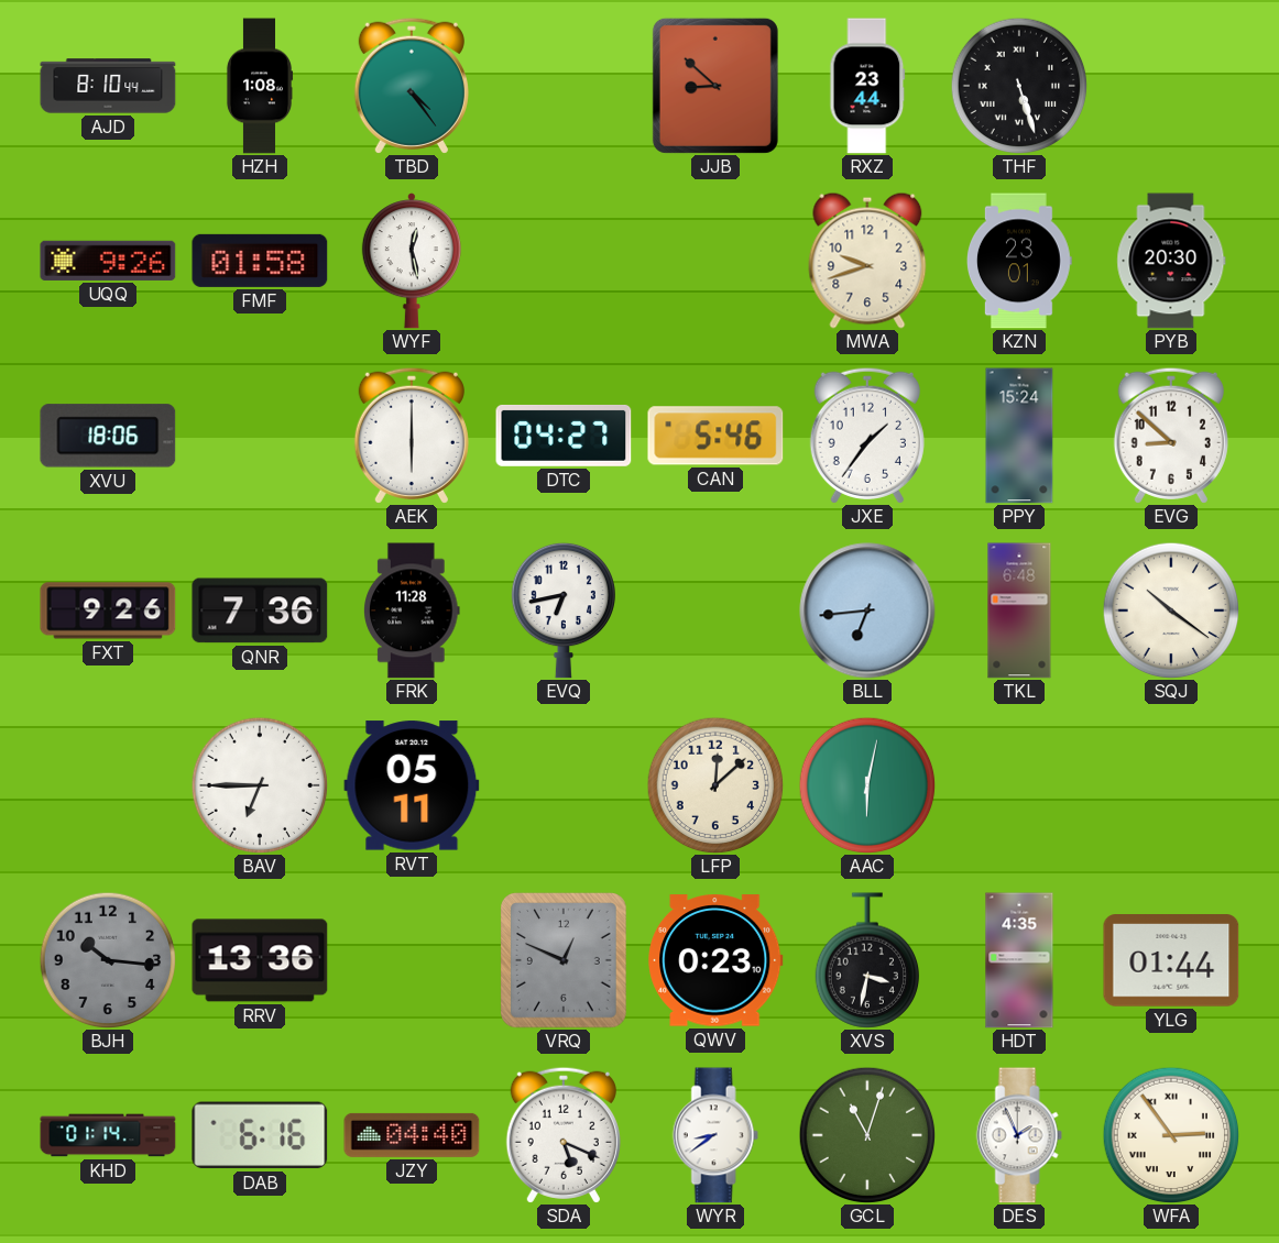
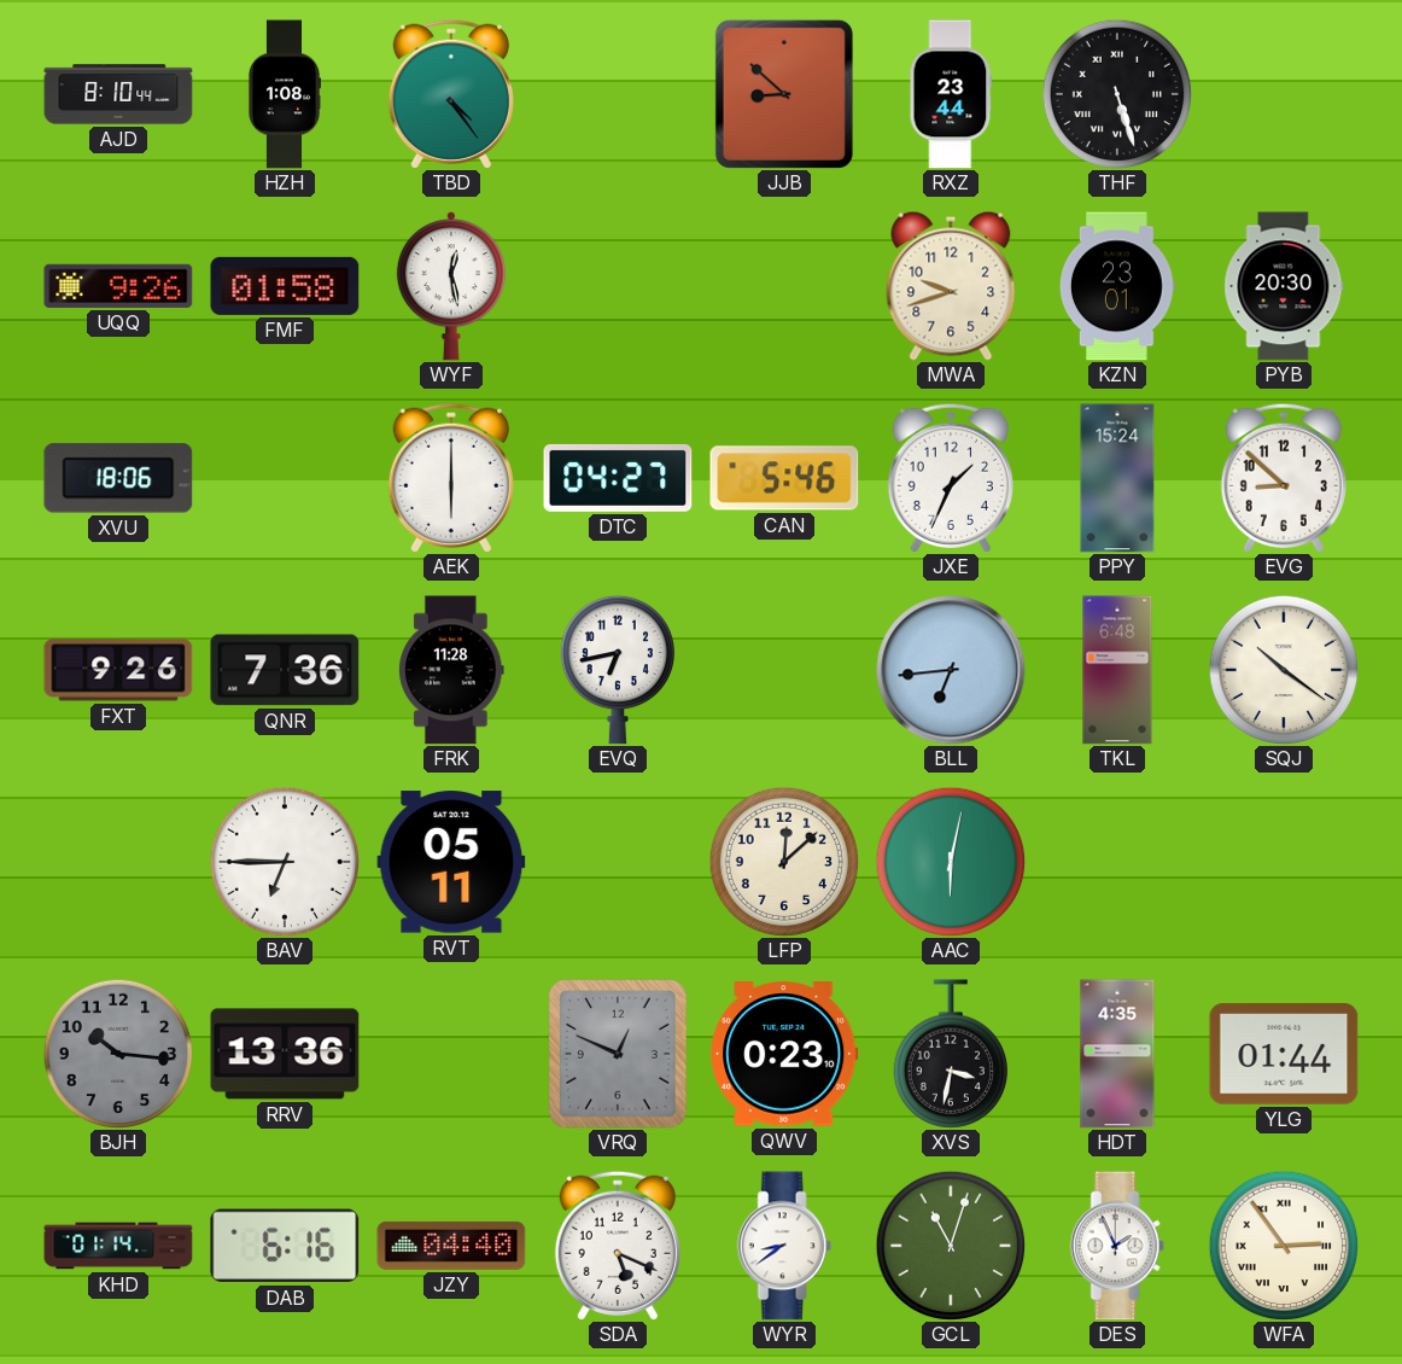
JXE: 1:36 -> 1:34
